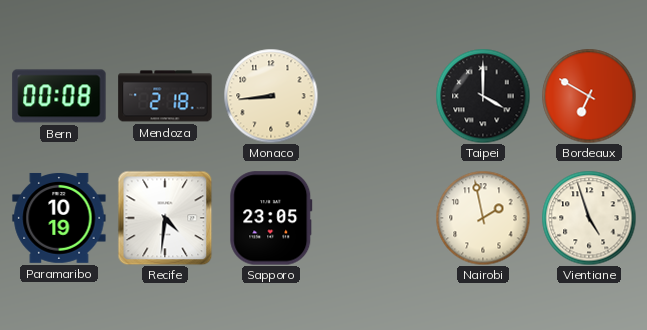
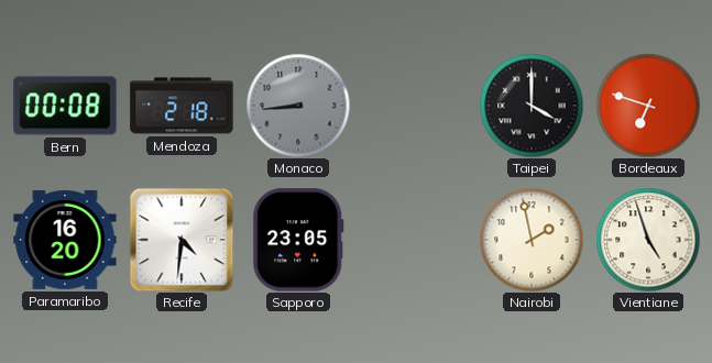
Monaco dial: cream -> grey
Bordeaux: 6:50 -> 6:48
Paramaribo: 10:19 -> 16:20
